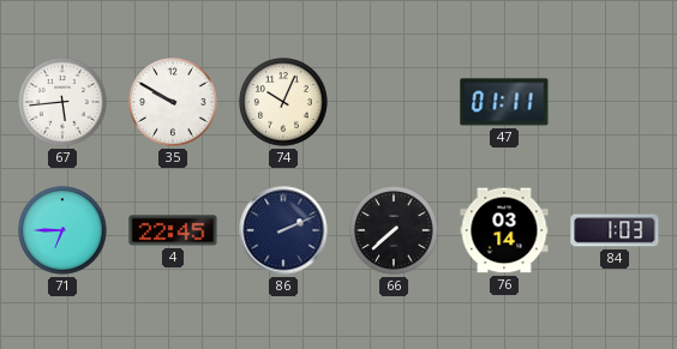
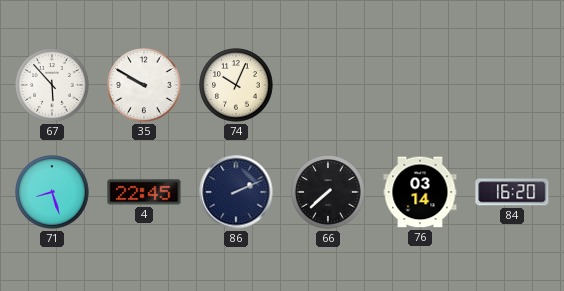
67: 5:44 -> 5:53
47: 01:11 -> none
71: 6:45 -> 8:27
84: 1:03 -> 16:20
